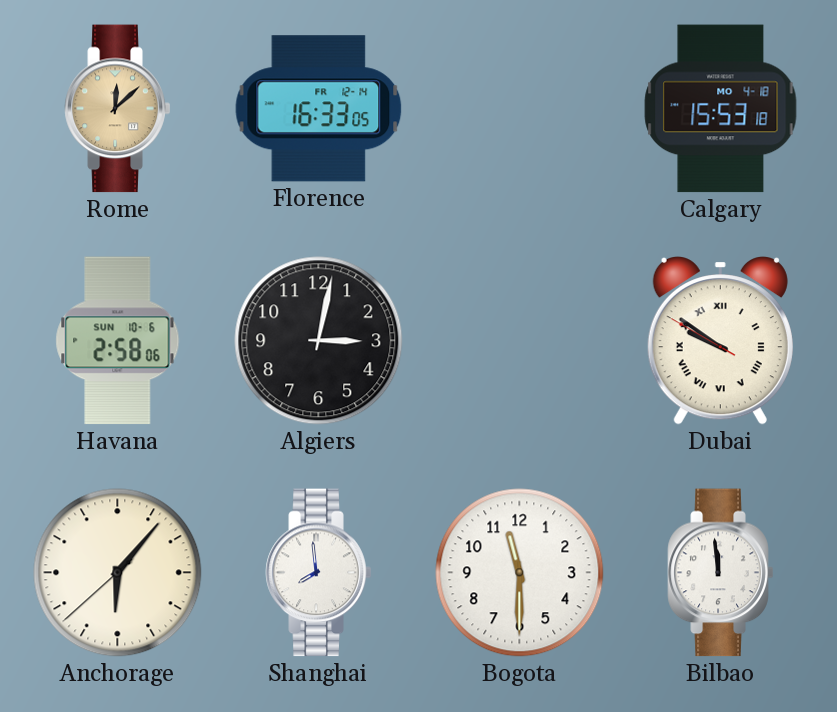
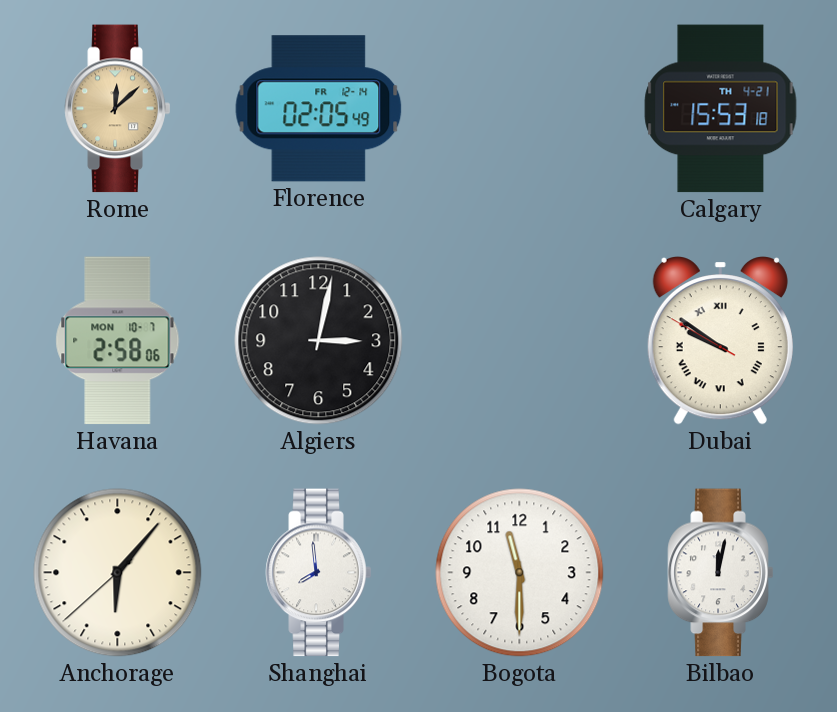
Florence: 16:33 -> 02:05
Calgary date: MO 4-18 -> TH 4-21
Havana date: SUN 10-6 -> MON 10-7
Bilbao: 11:59 -> 12:02
